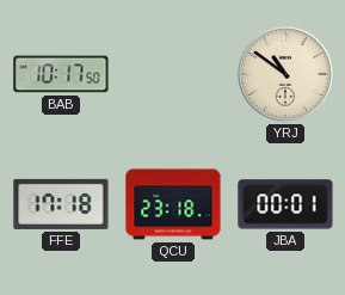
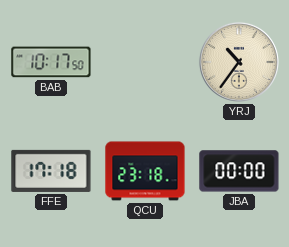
YRJ: 10:51 -> 10:36
JBA: 00:01 -> 00:00
